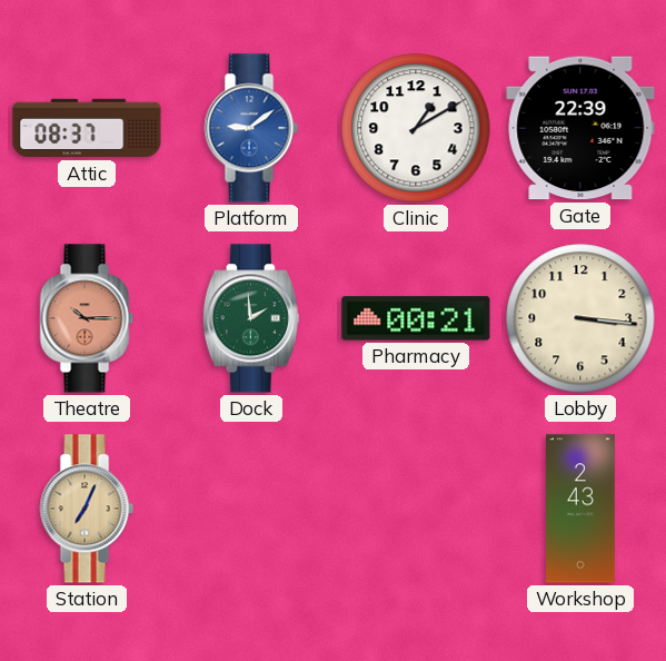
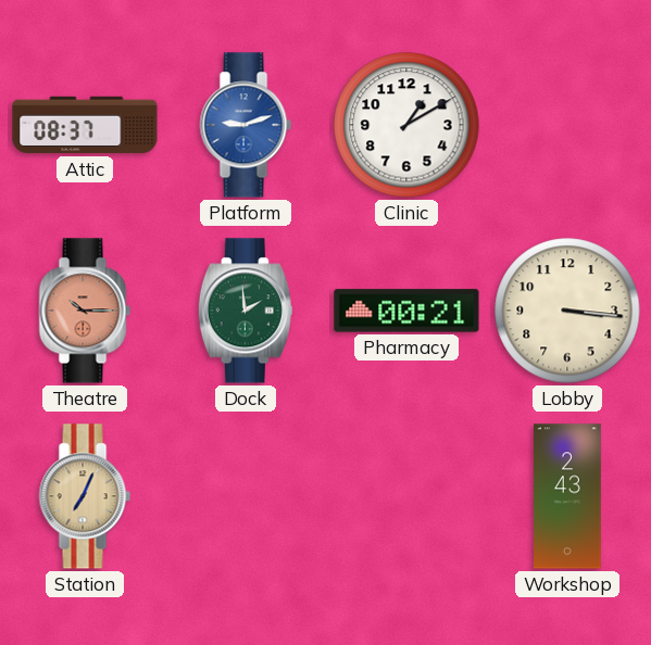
Platform: 9:09 -> 9:12
Gate: 22:39 -> none
